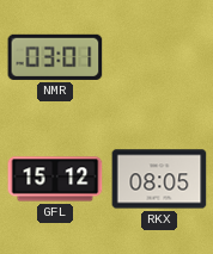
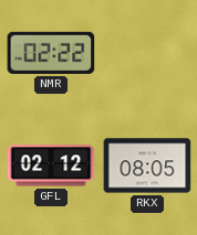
NMR: 03:01 -> 02:22
GFL: 15:12 -> 02:12
